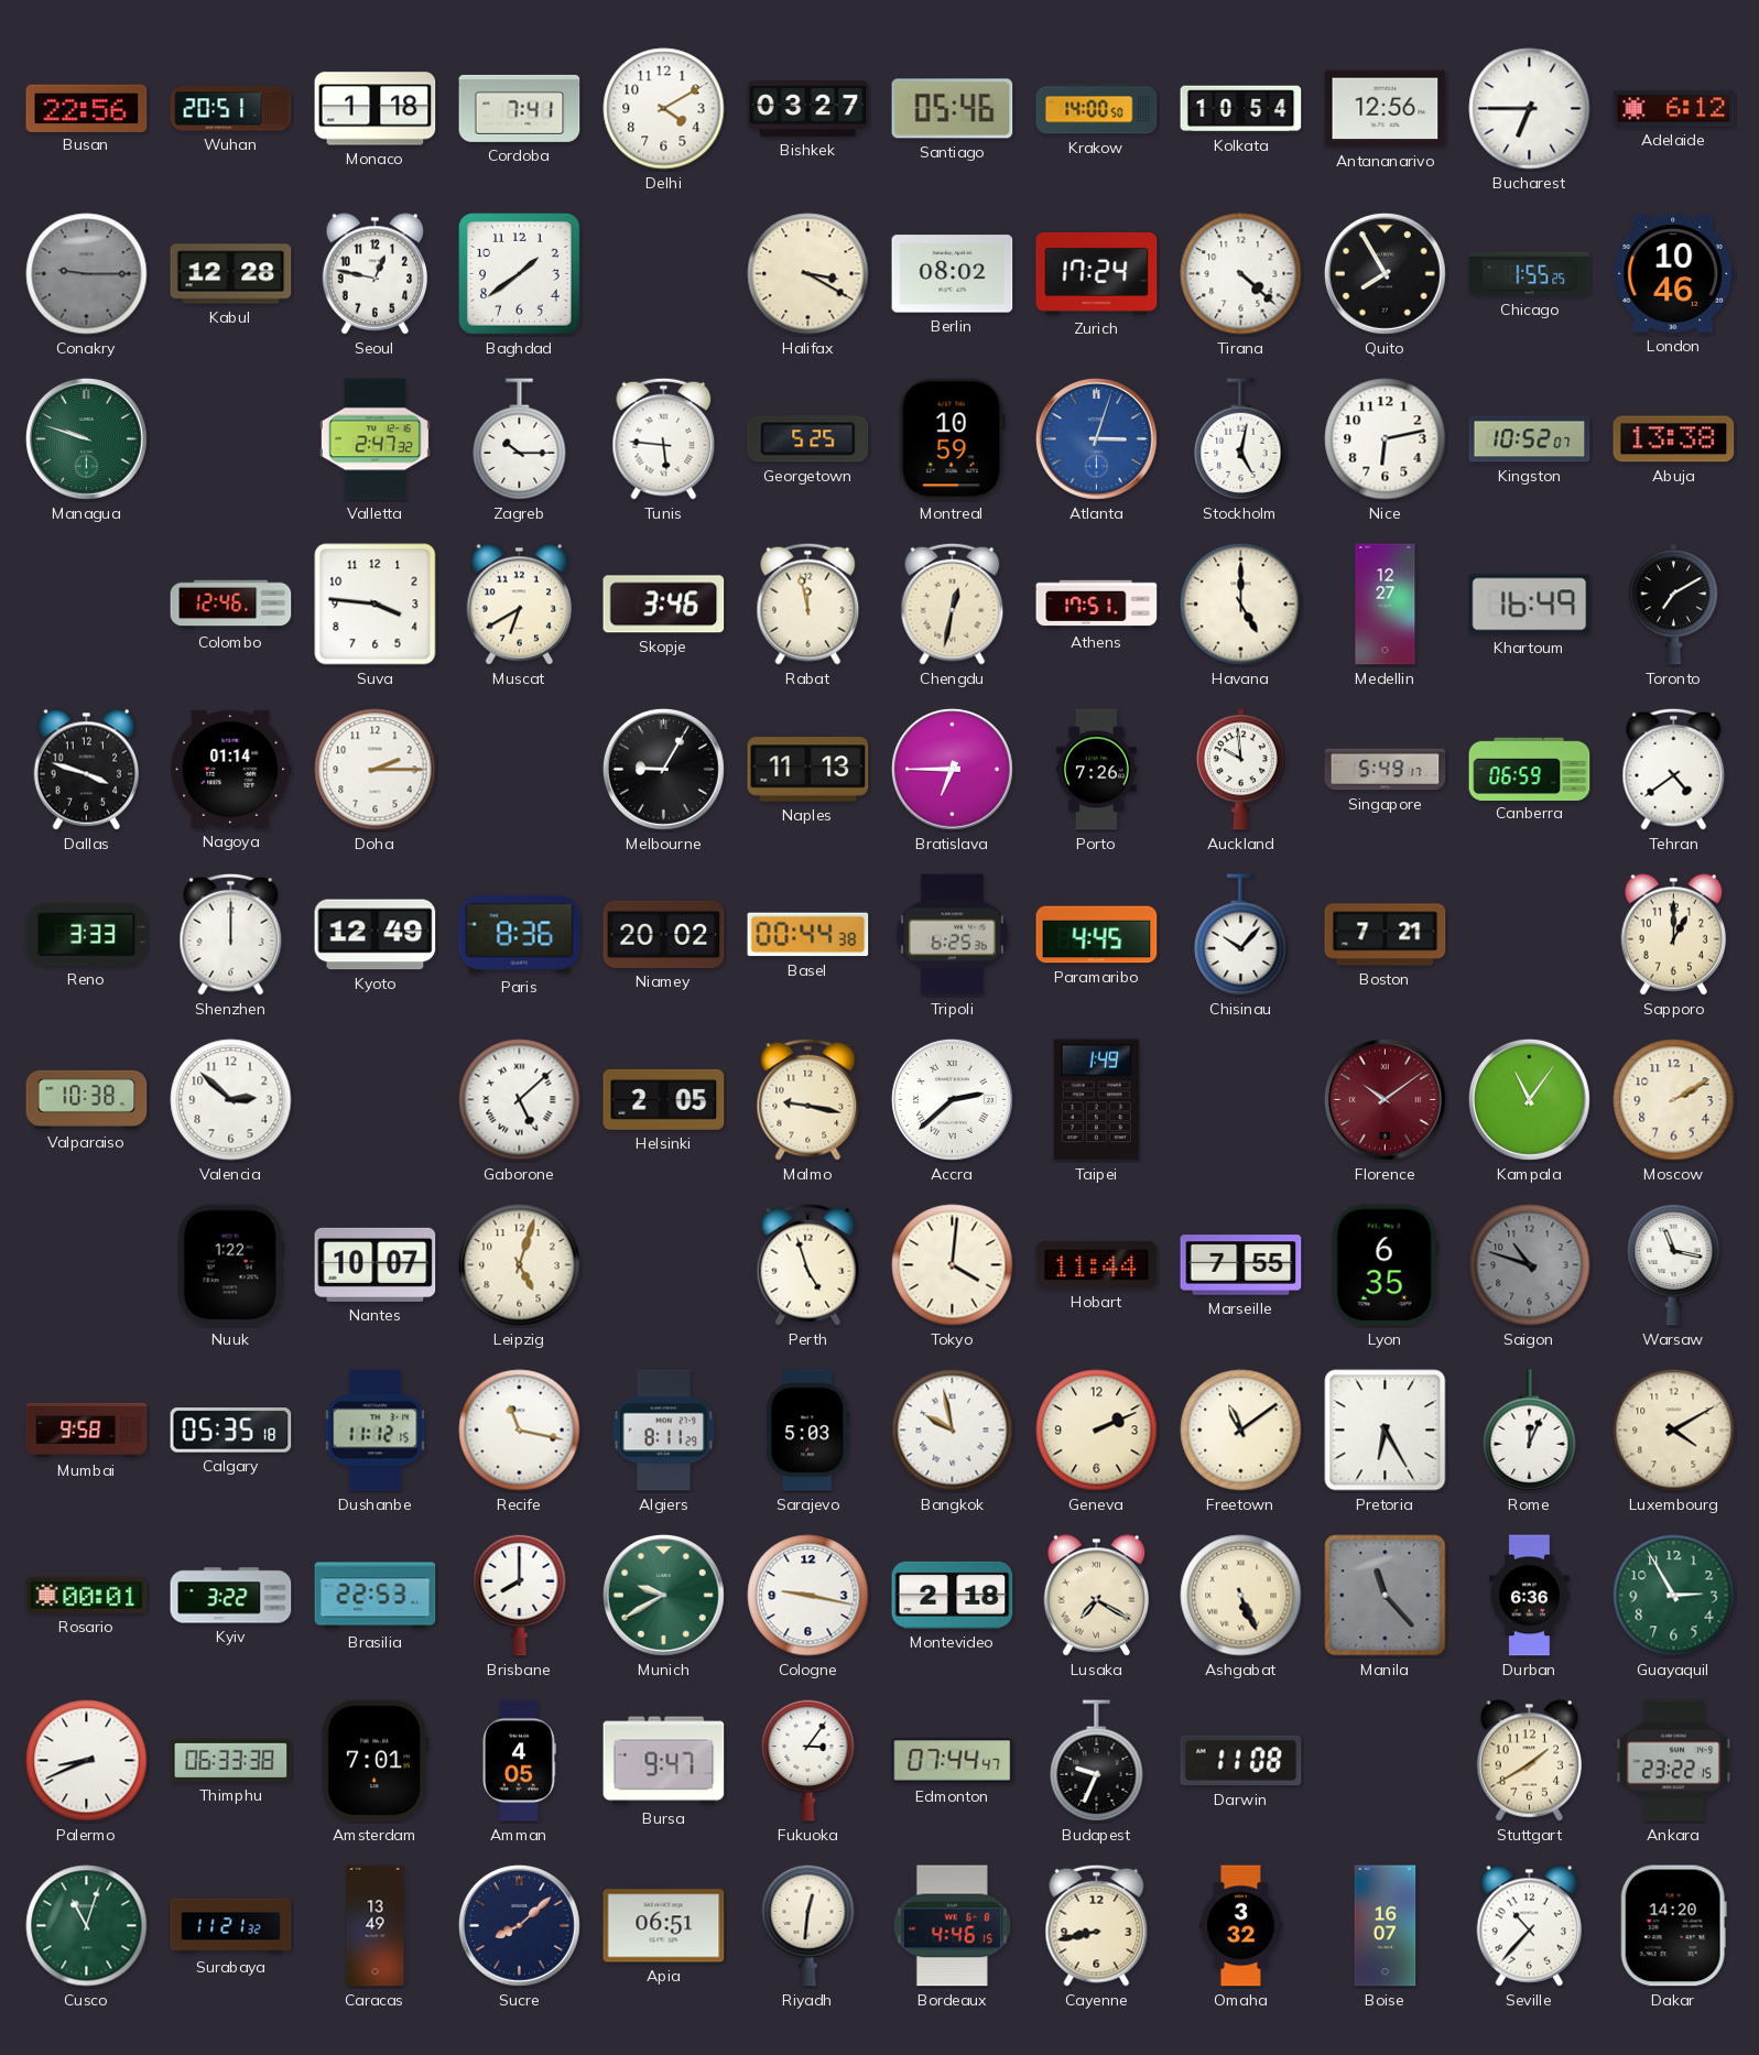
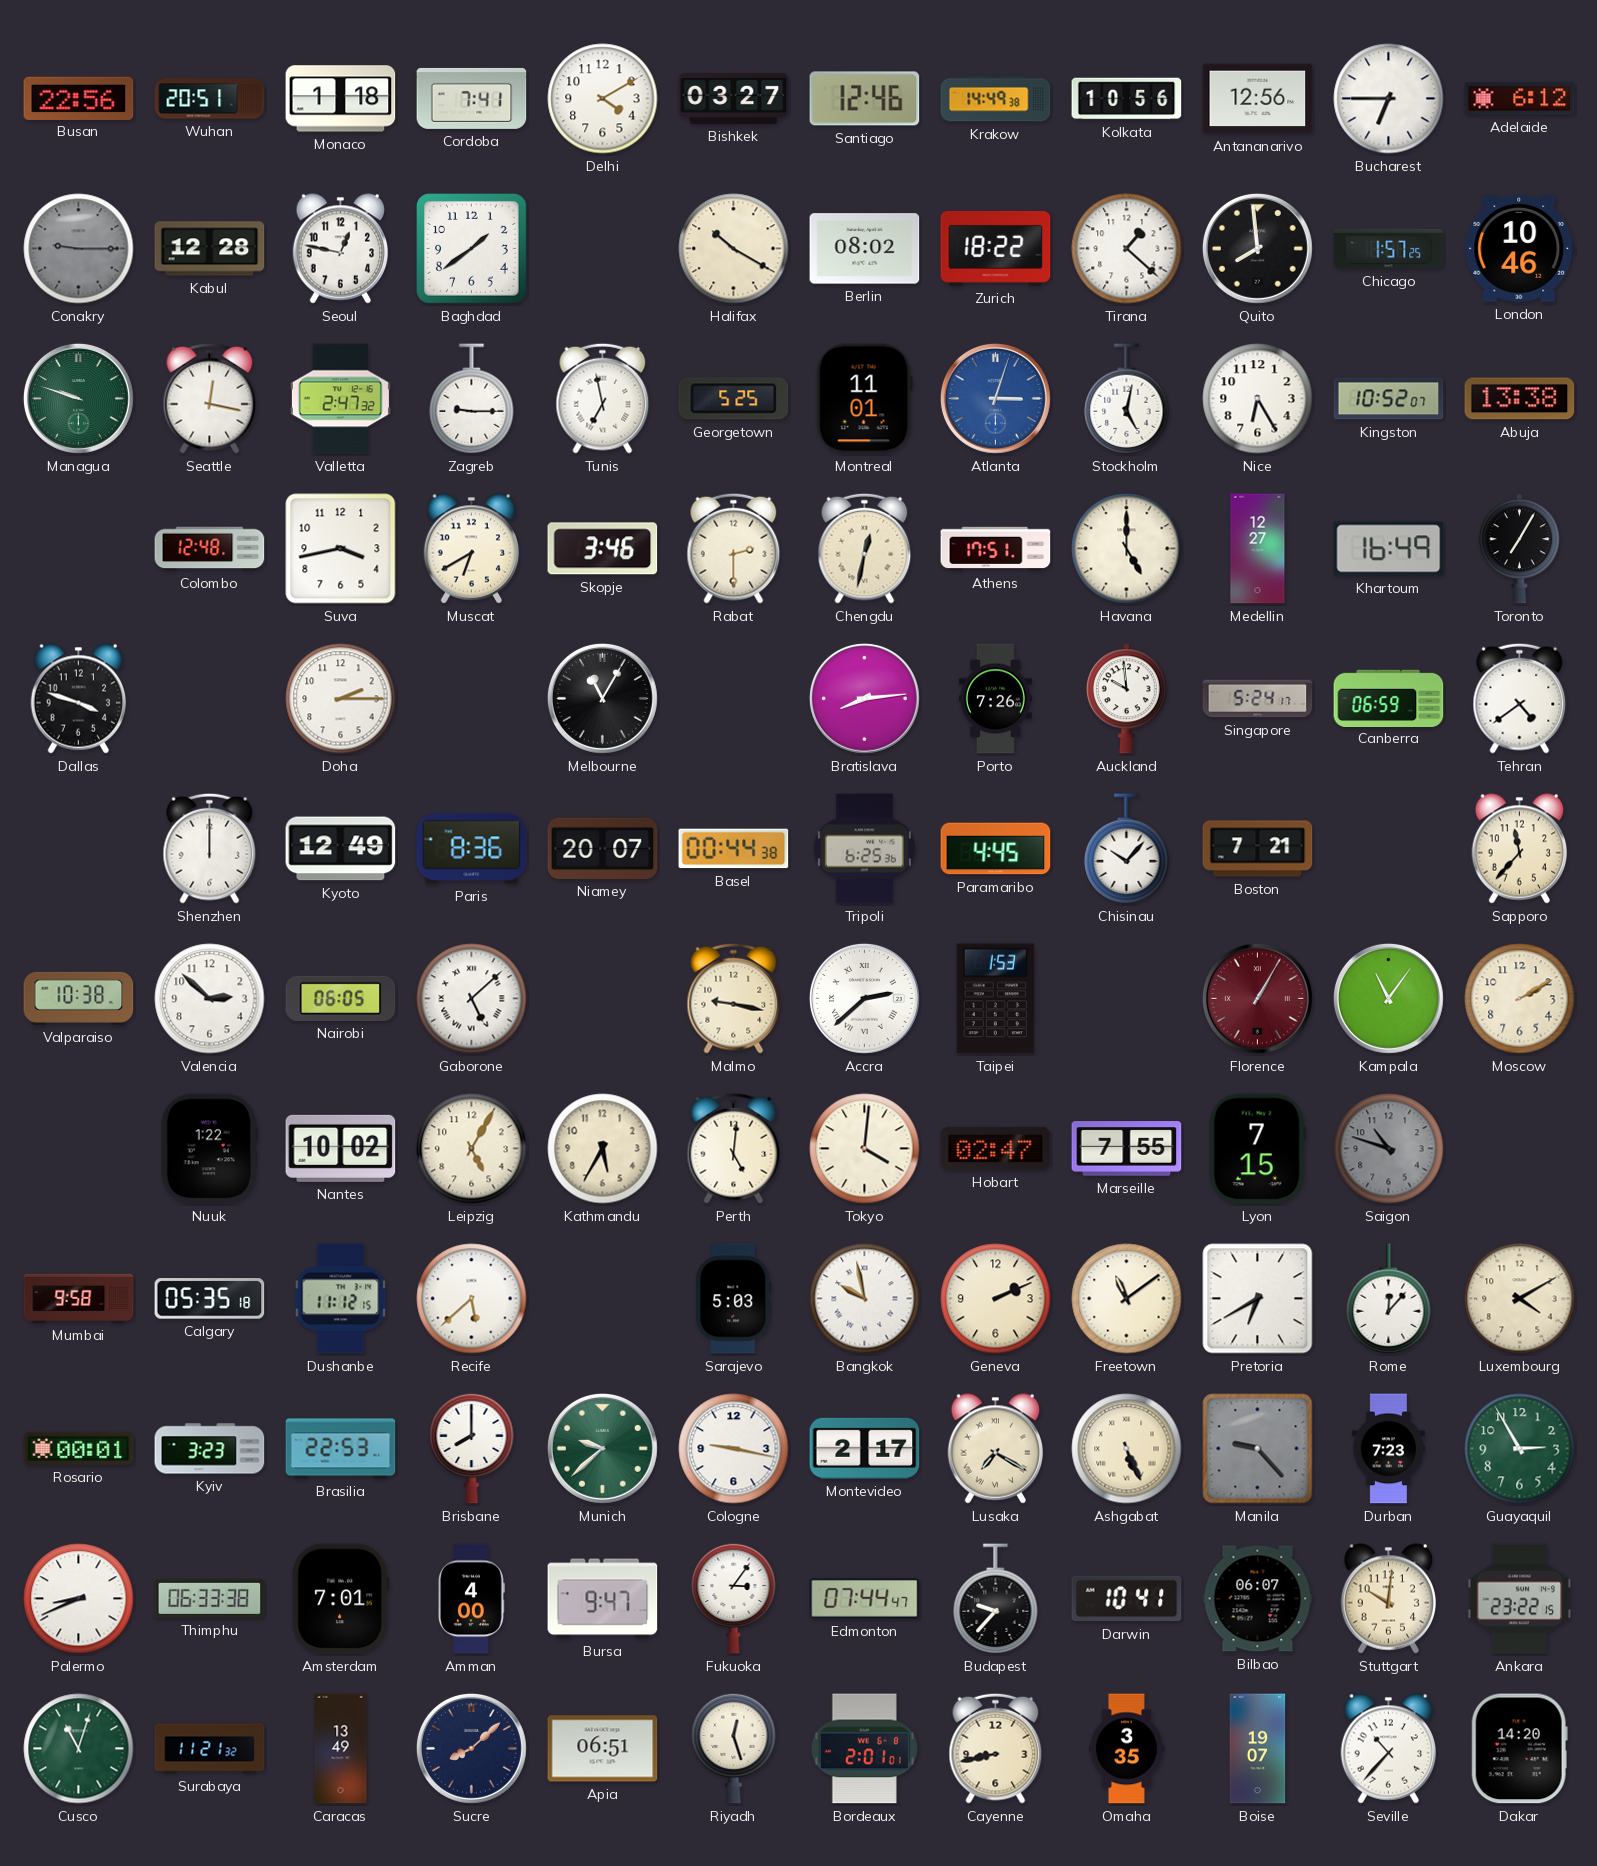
Santiago: 05:46 -> 12:46
Krakow: 14:00 -> 14:49
Kolkata: 10:54 -> 10:56
Halifax: 3:20 -> 10:20
Zurich: 17:24 -> 18:22
Tirana: 4:22 -> 1:22
Quito: 7:55 -> 7:59
Chicago: 1:55 -> 1:57
Seattle: none -> 12:17
Zagreb: 10:15 -> 9:15
Tunis: 5:46 -> 6:58
Montreal: 10:59 -> 11:01
Nice: 6:13 -> 6:25
Colombo: 12:46 -> 12:48
Suva: 3:46 -> 3:43
Rabat: 11:58 -> 2:30
Toronto: 7:10 -> 7:05
Nagoya: 01:14 -> none
Melbourne: 9:05 -> 11:05
Naples: 11:13 -> none
Bratislava: 6:45 -> 8:14
Singapore: 5:49 -> 5:24
Reno: 3:33 -> none
Niamey: 20:02 -> 20:07
Sapporo: 1:00 -> 11:37
Nairobi: none -> 06:05
Helsinki: 2:05 -> none
Taipei: 1:49 -> 1:53
Florence: 10:09 -> 1:05
Nantes: 10:07 -> 10:02
Leipzig: 5:03 -> 5:05
Kathmandu: none -> 5:35
Perth: 4:57 -> 5:01
Hobart: 11:44 -> 02:47
Lyon: 6:35 -> 7:15
Warsaw: 11:17 -> none
Recife: 11:17 -> 5:38
Algiers: 8:11 -> none
Pretoria: 6:25 -> 6:40
Rome: 12:04 -> 12:07
Kyiv: 3:22 -> 3:23
Munich: 9:40 -> 9:38
Montevideo: 2:18 -> 2:17
Manila: 11:23 -> 9:23
Durban: 6:36 -> 7:23
Amman: 4:05 -> 4:00
Budapest: 9:34 -> 9:37
Darwin: 11:08 -> 10:41
Bilbao: none -> 06:07
Stuttgart: 1:40 -> 10:01
Riyadh: 12:31 -> 12:27
Bordeaux: 4:46 -> 2:01
Omaha: 3:32 -> 3:35
Boise: 16:07 -> 19:07
